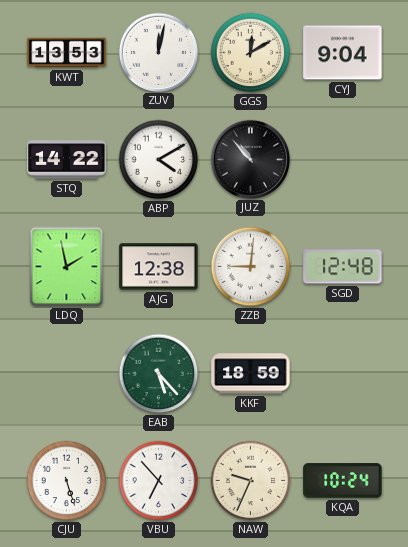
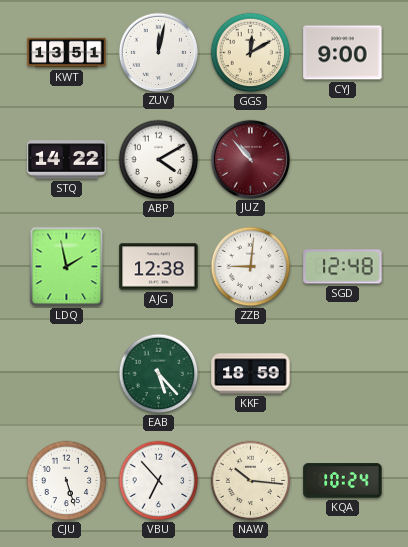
KWT: 13:53 -> 13:51
CYJ: 9:04 -> 9:00
JUZ dial: black -> burgundy
NAW: 9:34 -> 10:16
